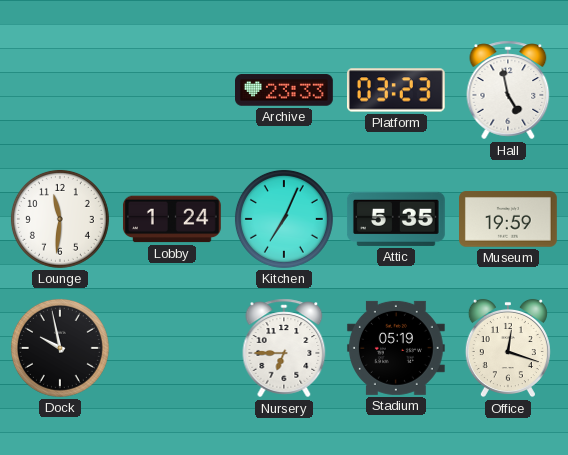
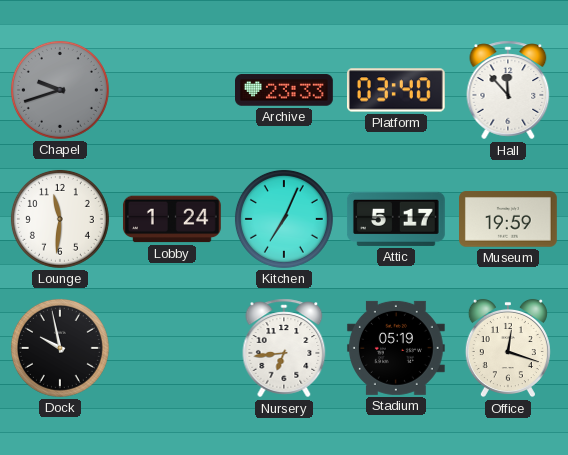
Chapel: none -> 9:42
Platform: 03:23 -> 03:40
Hall: 4:58 -> 11:53
Attic: 5:35 -> 5:17
Nursery: 6:45 -> 6:44
